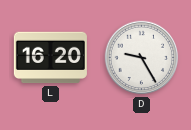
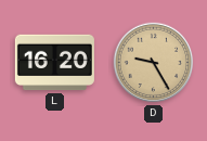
D dial: white -> champagne
